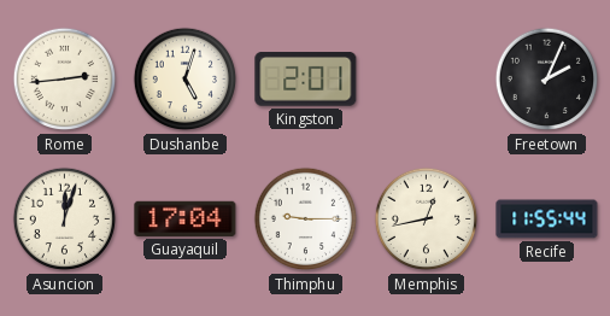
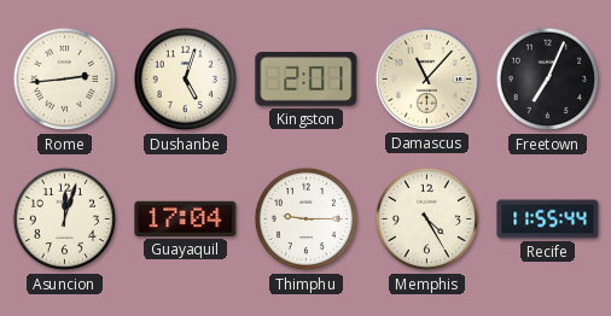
Damascus: none -> 11:07
Freetown: 2:04 -> 7:04
Memphis: 12:43 -> 4:25
